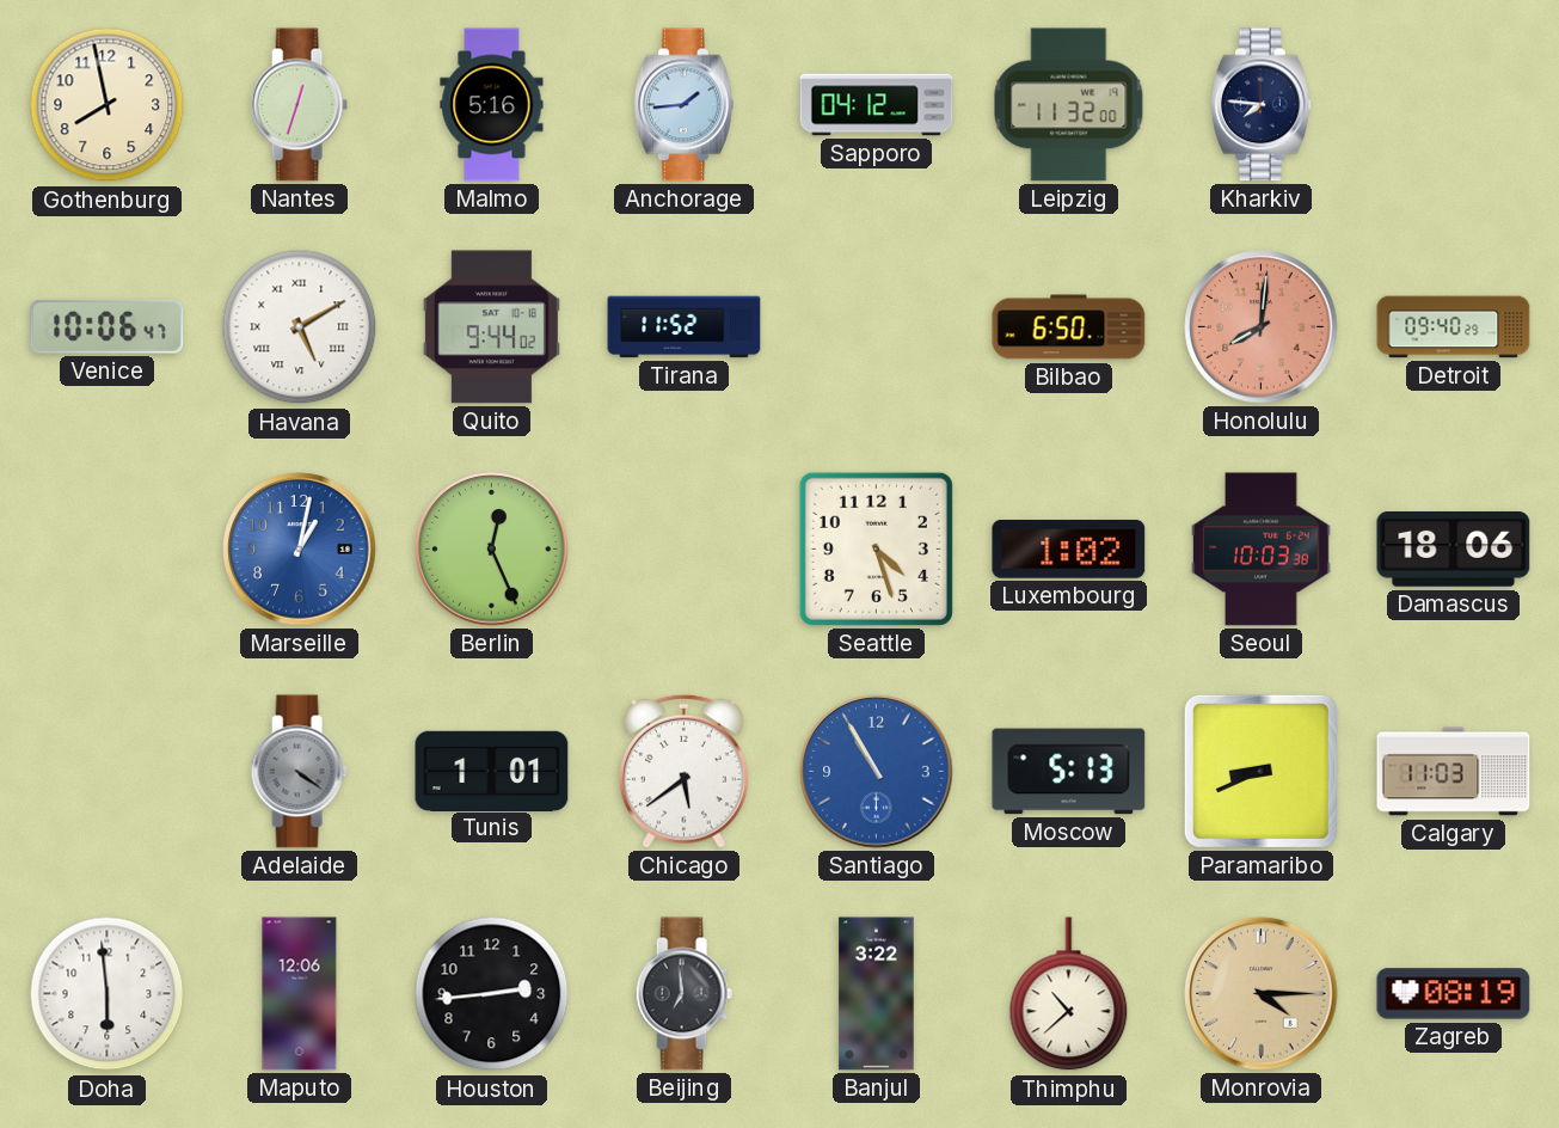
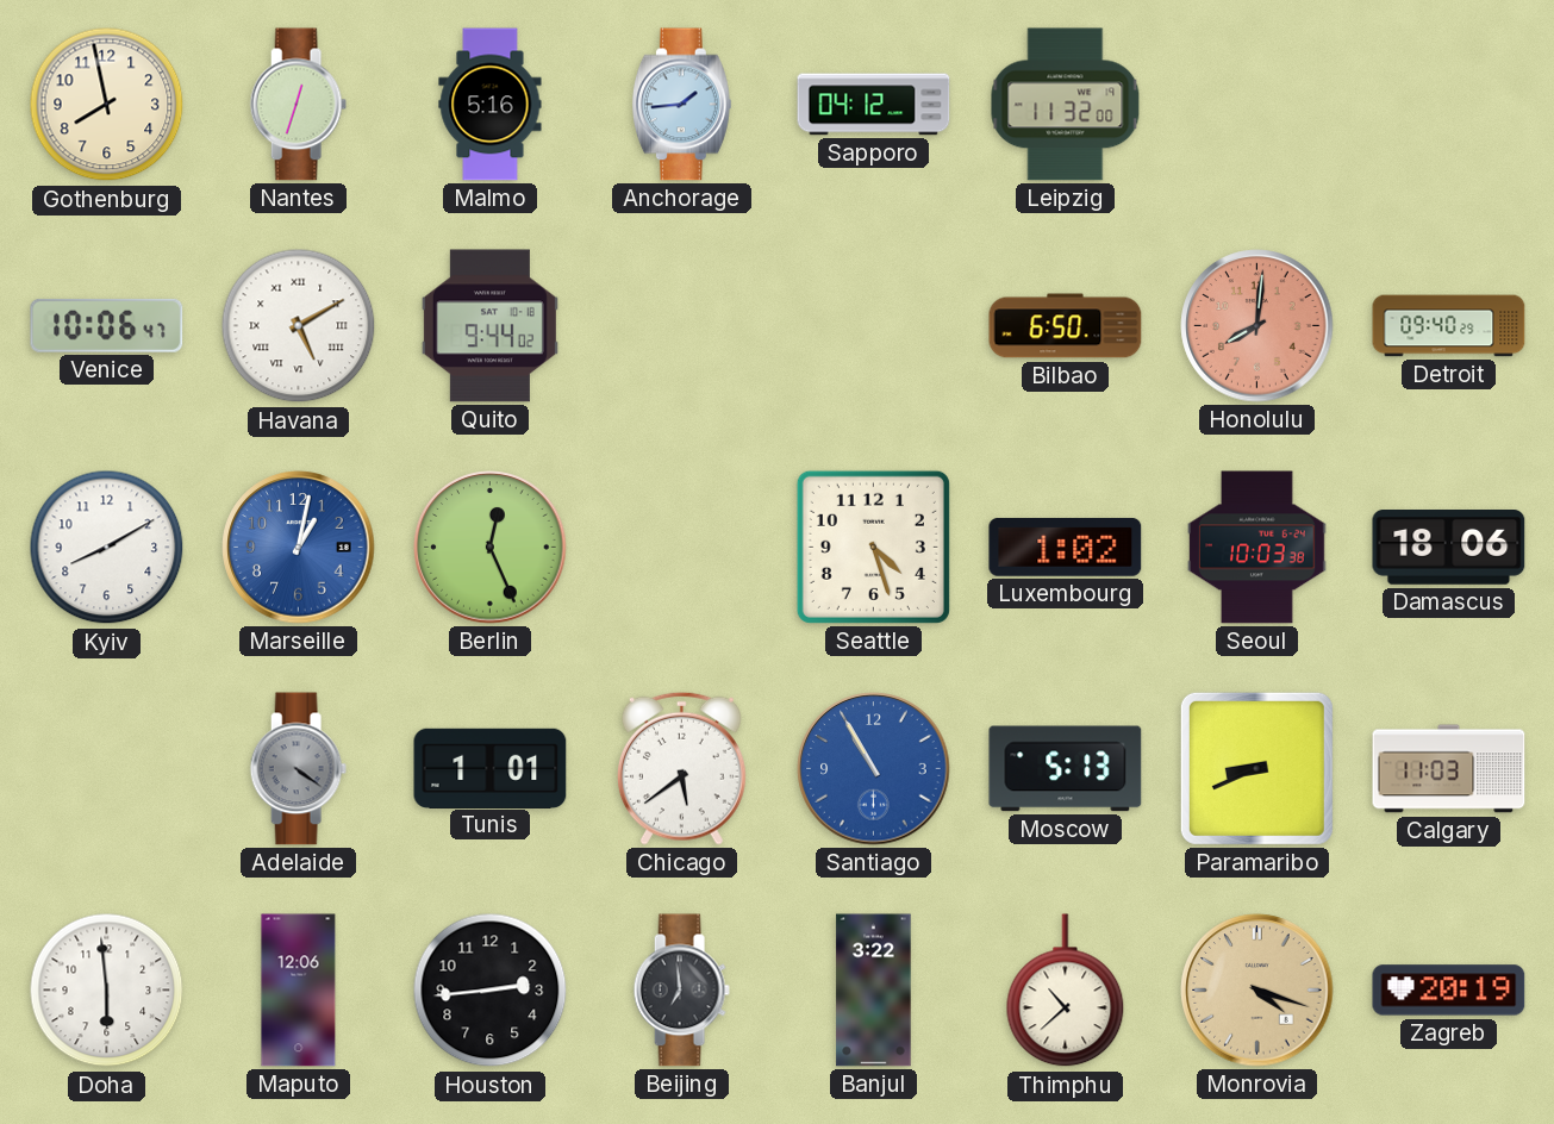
Kharkiv: 7:46 -> none
Tirana: 11:52 -> none
Kyiv: none -> 8:10
Monrovia: 4:15 -> 4:18
Zagreb: 08:19 -> 20:19
